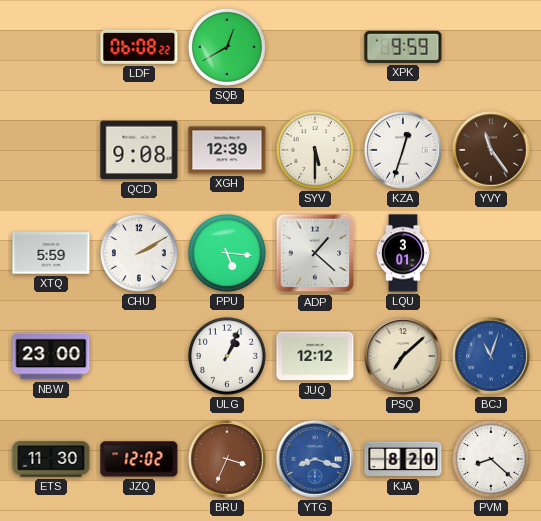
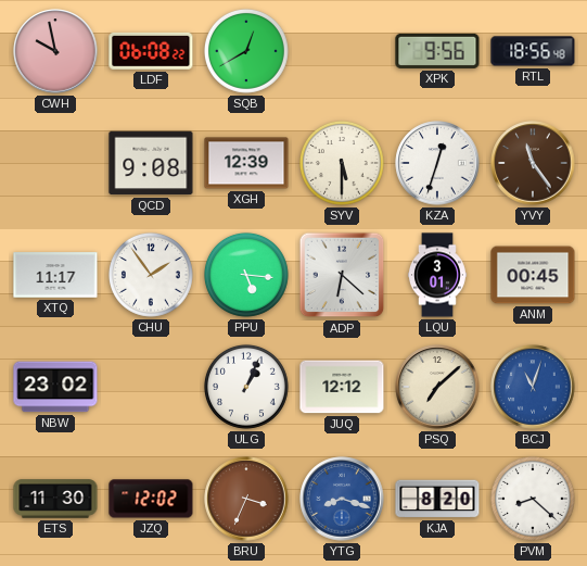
CWH: none -> 9:58
XPK: 9:59 -> 9:56
RTL: none -> 18:56
XTQ: 5:59 -> 11:17
CHU: 2:10 -> 1:54
ADP: 1:22 -> 6:22
ANM: none -> 00:45
NBW: 23:00 -> 23:02
